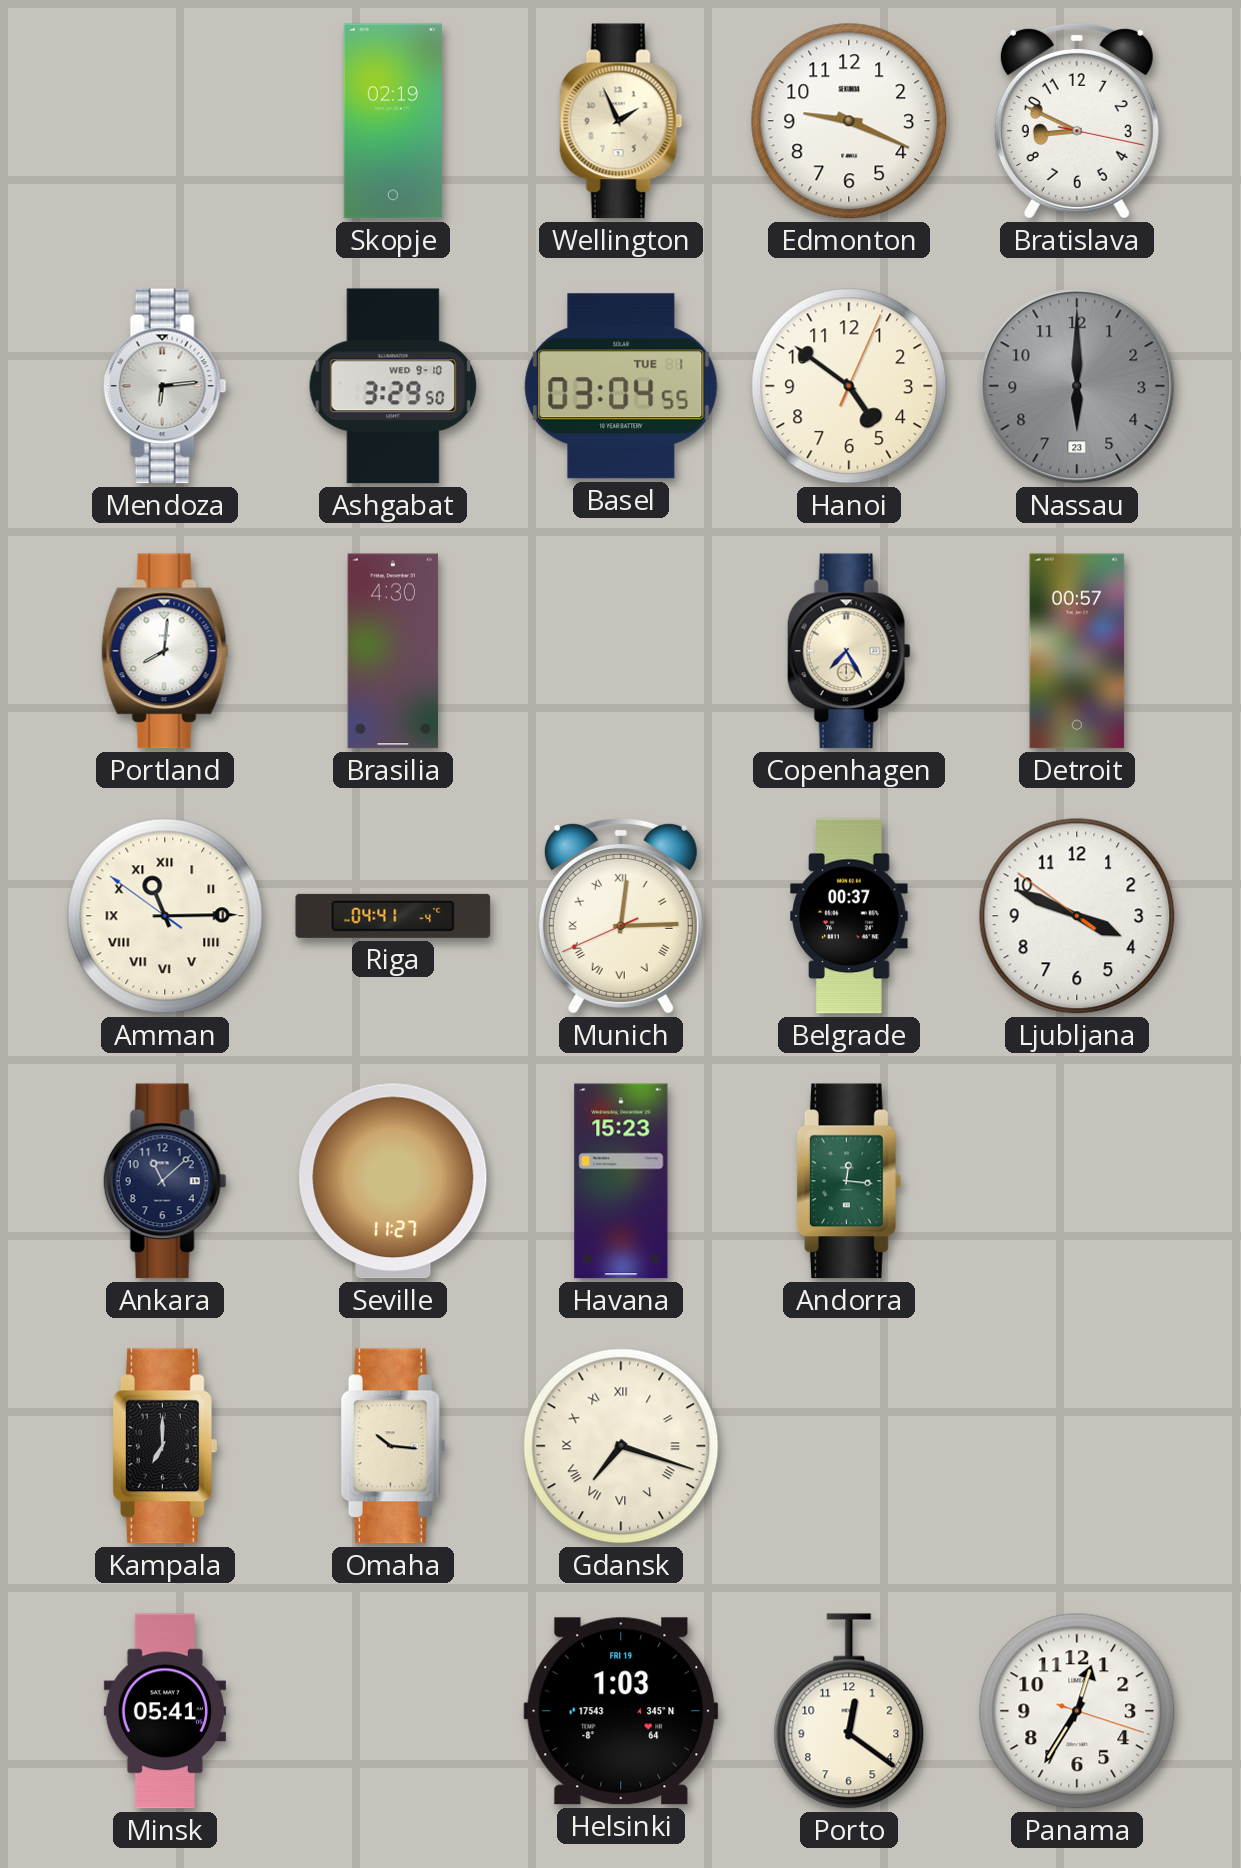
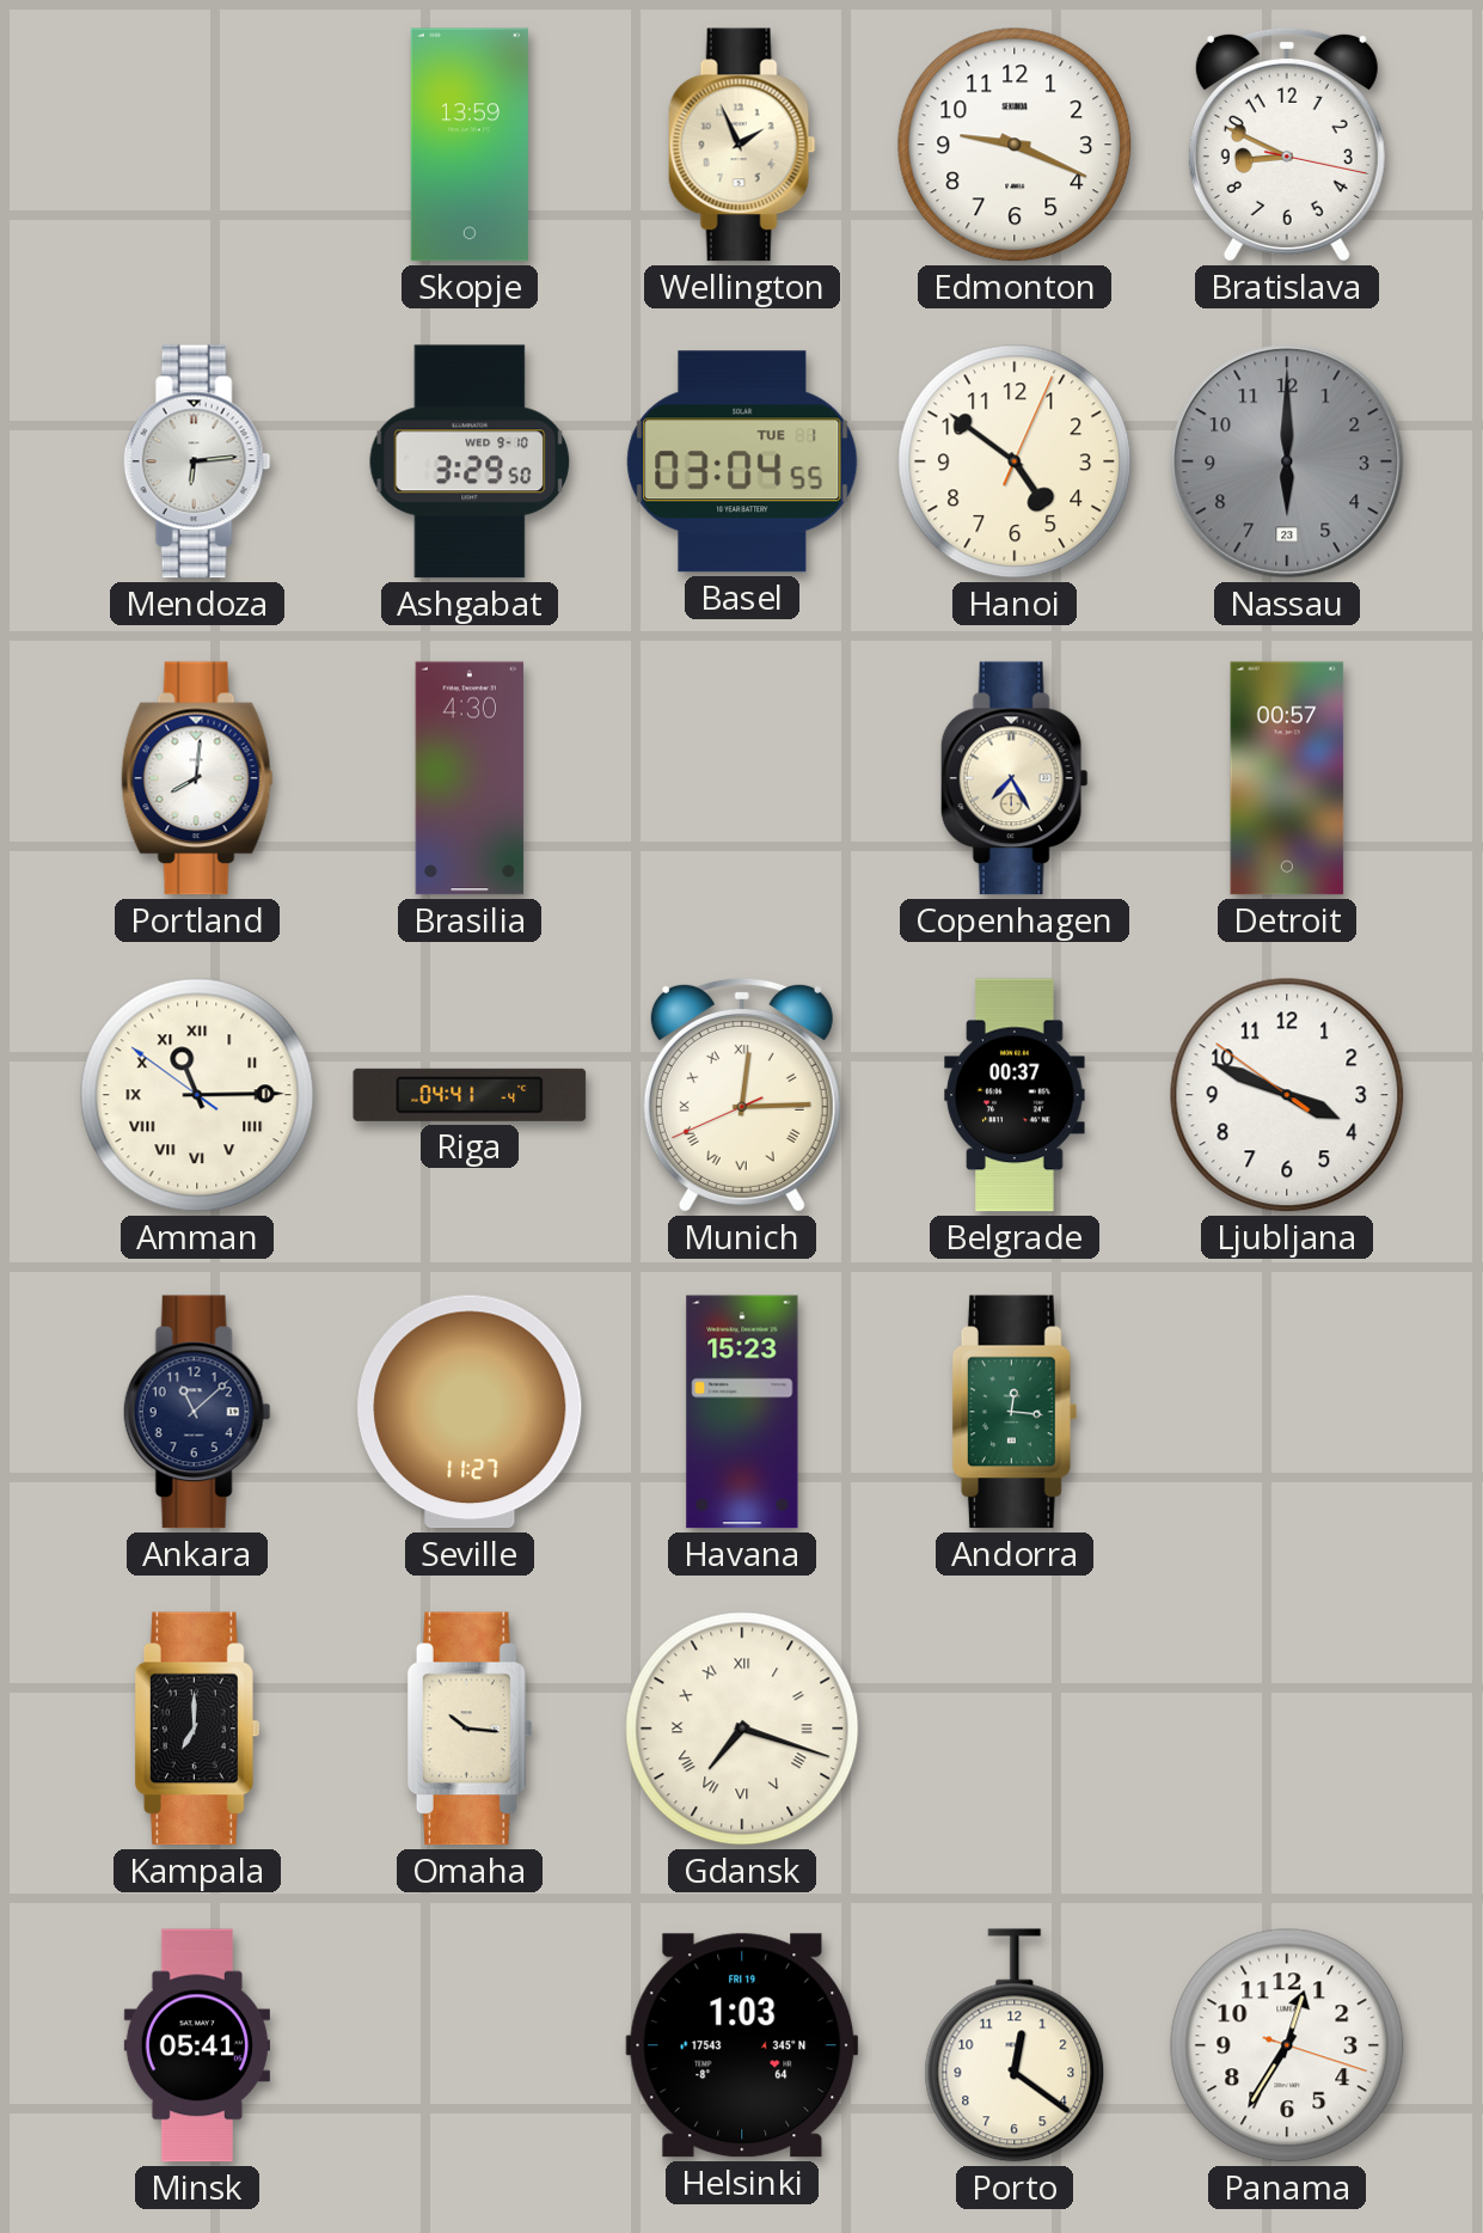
Skopje: 02:19 -> 13:59
